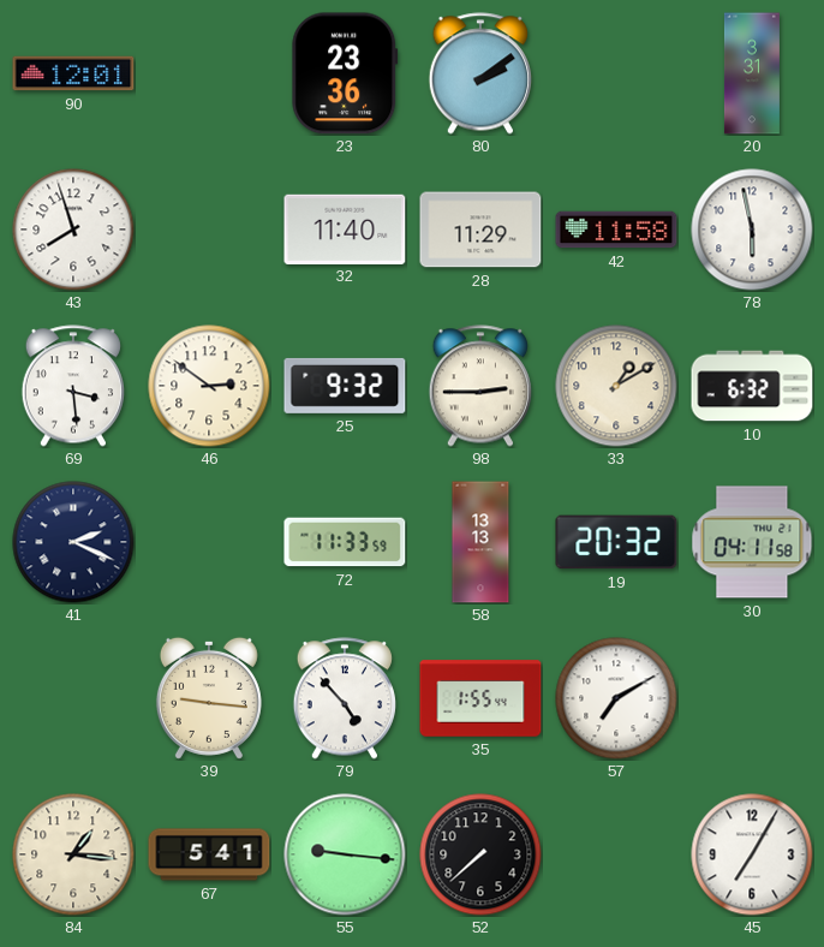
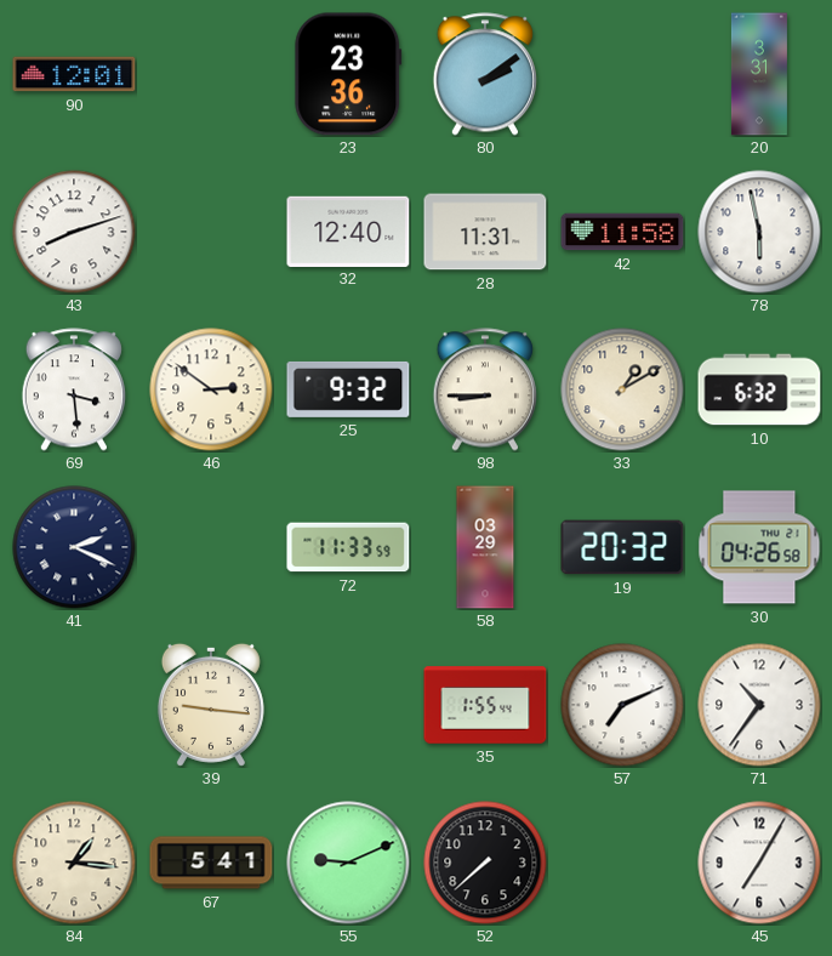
43: 7:57 -> 8:12
32: 11:40 -> 12:40
28: 11:29 -> 11:31
98: 2:45 -> 8:45
58: 13:13 -> 03:29
30: 04:11 -> 04:26
79: 4:53 -> none
57: 7:10 -> 7:11
71: none -> 10:36
55: 9:16 -> 9:11
